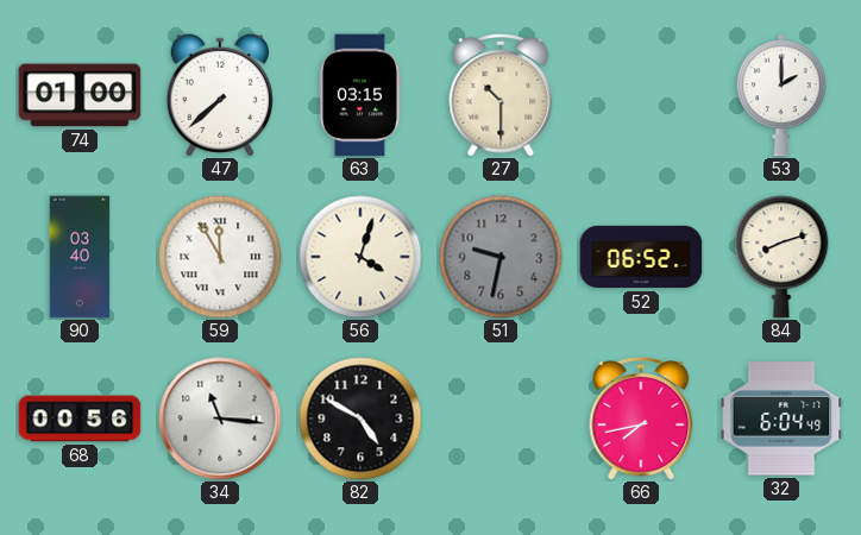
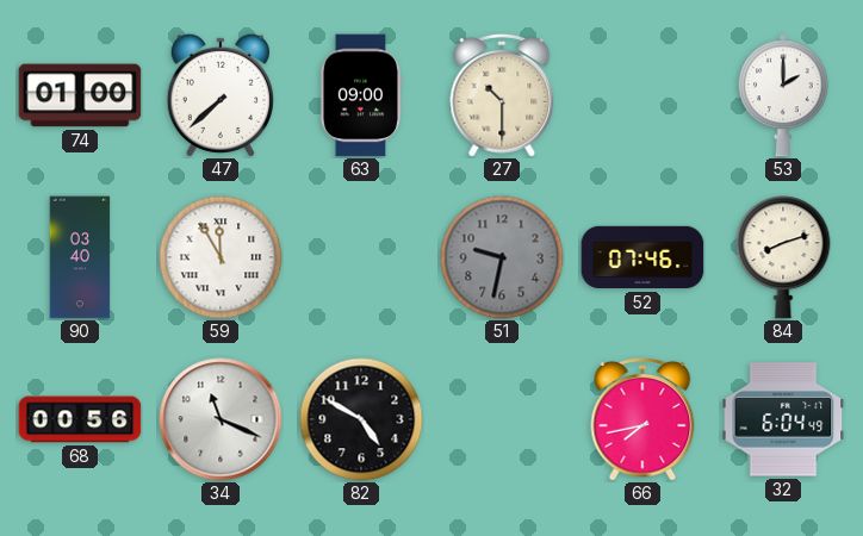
63: 03:15 -> 09:00
56: 4:03 -> none
52: 06:52 -> 07:46
34: 11:16 -> 11:19
